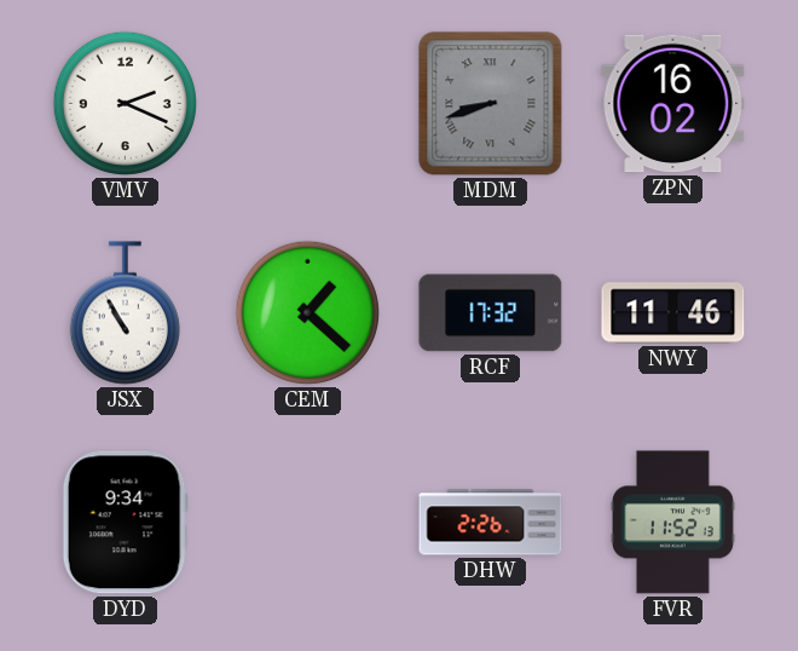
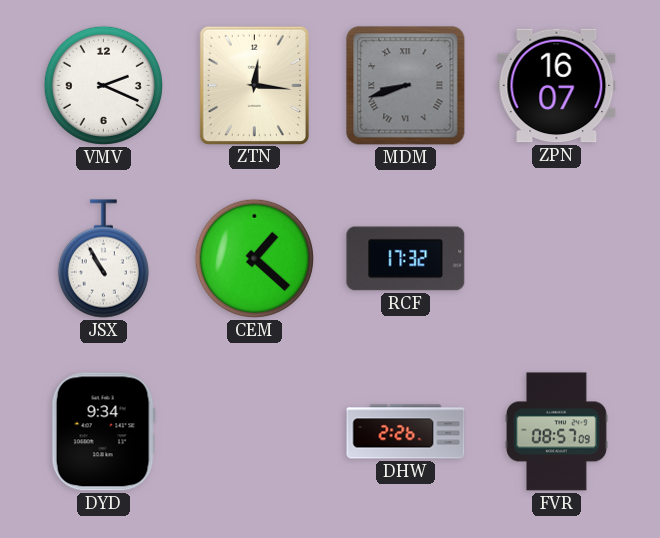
ZTN: none -> 12:16
ZPN: 16:02 -> 16:07
NWY: 11:46 -> none
FVR: 11:52 -> 08:57
